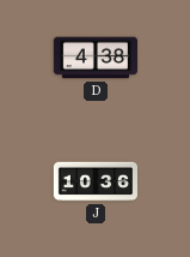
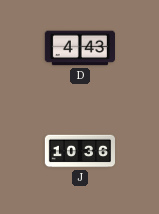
D: 4:38 -> 4:43
